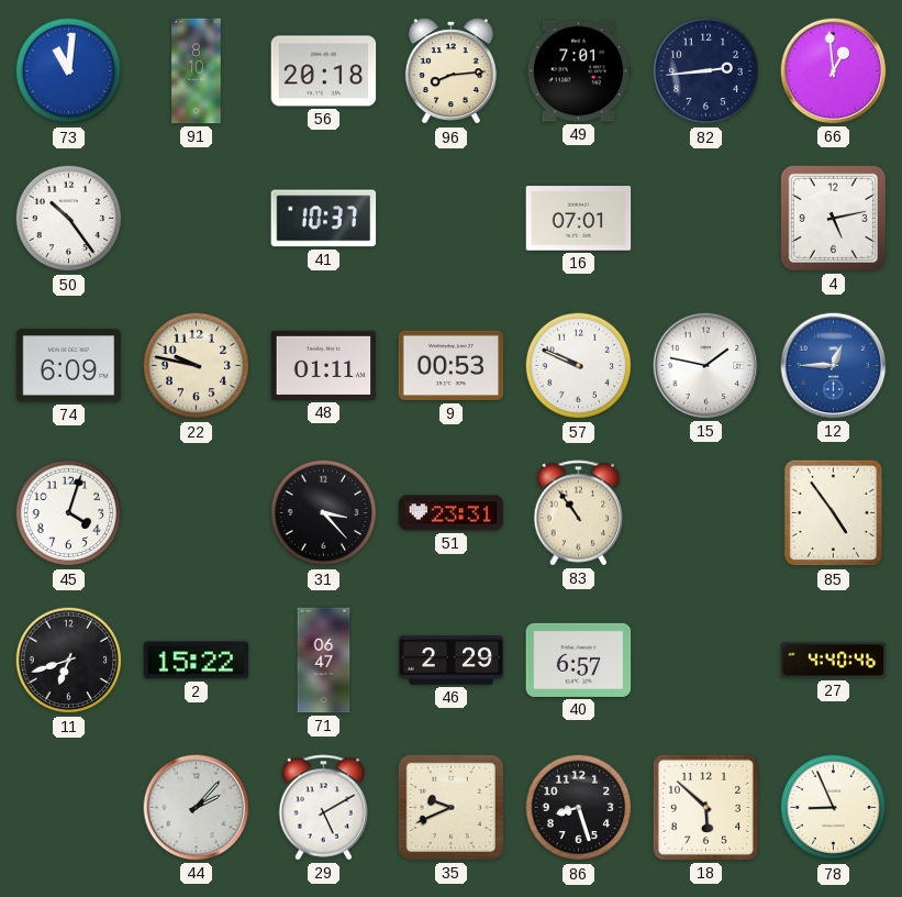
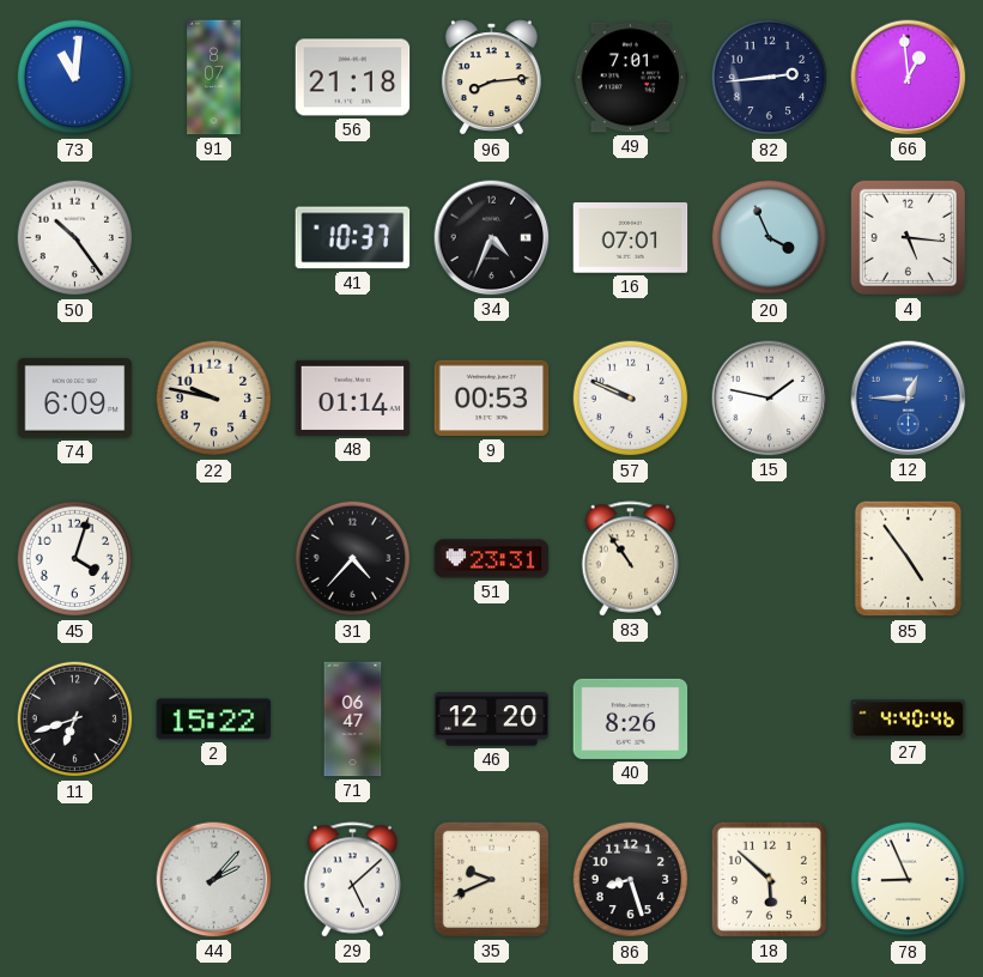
91: 8:10 -> 8:07
56: 20:18 -> 21:18
34: none -> 4:34
20: none -> 3:56
4: 5:13 -> 5:16
48: 01:11 -> 01:14
31: 3:23 -> 4:37
46: 2:29 -> 12:20
40: 6:57 -> 8:26
29: 5:10 -> 5:08
